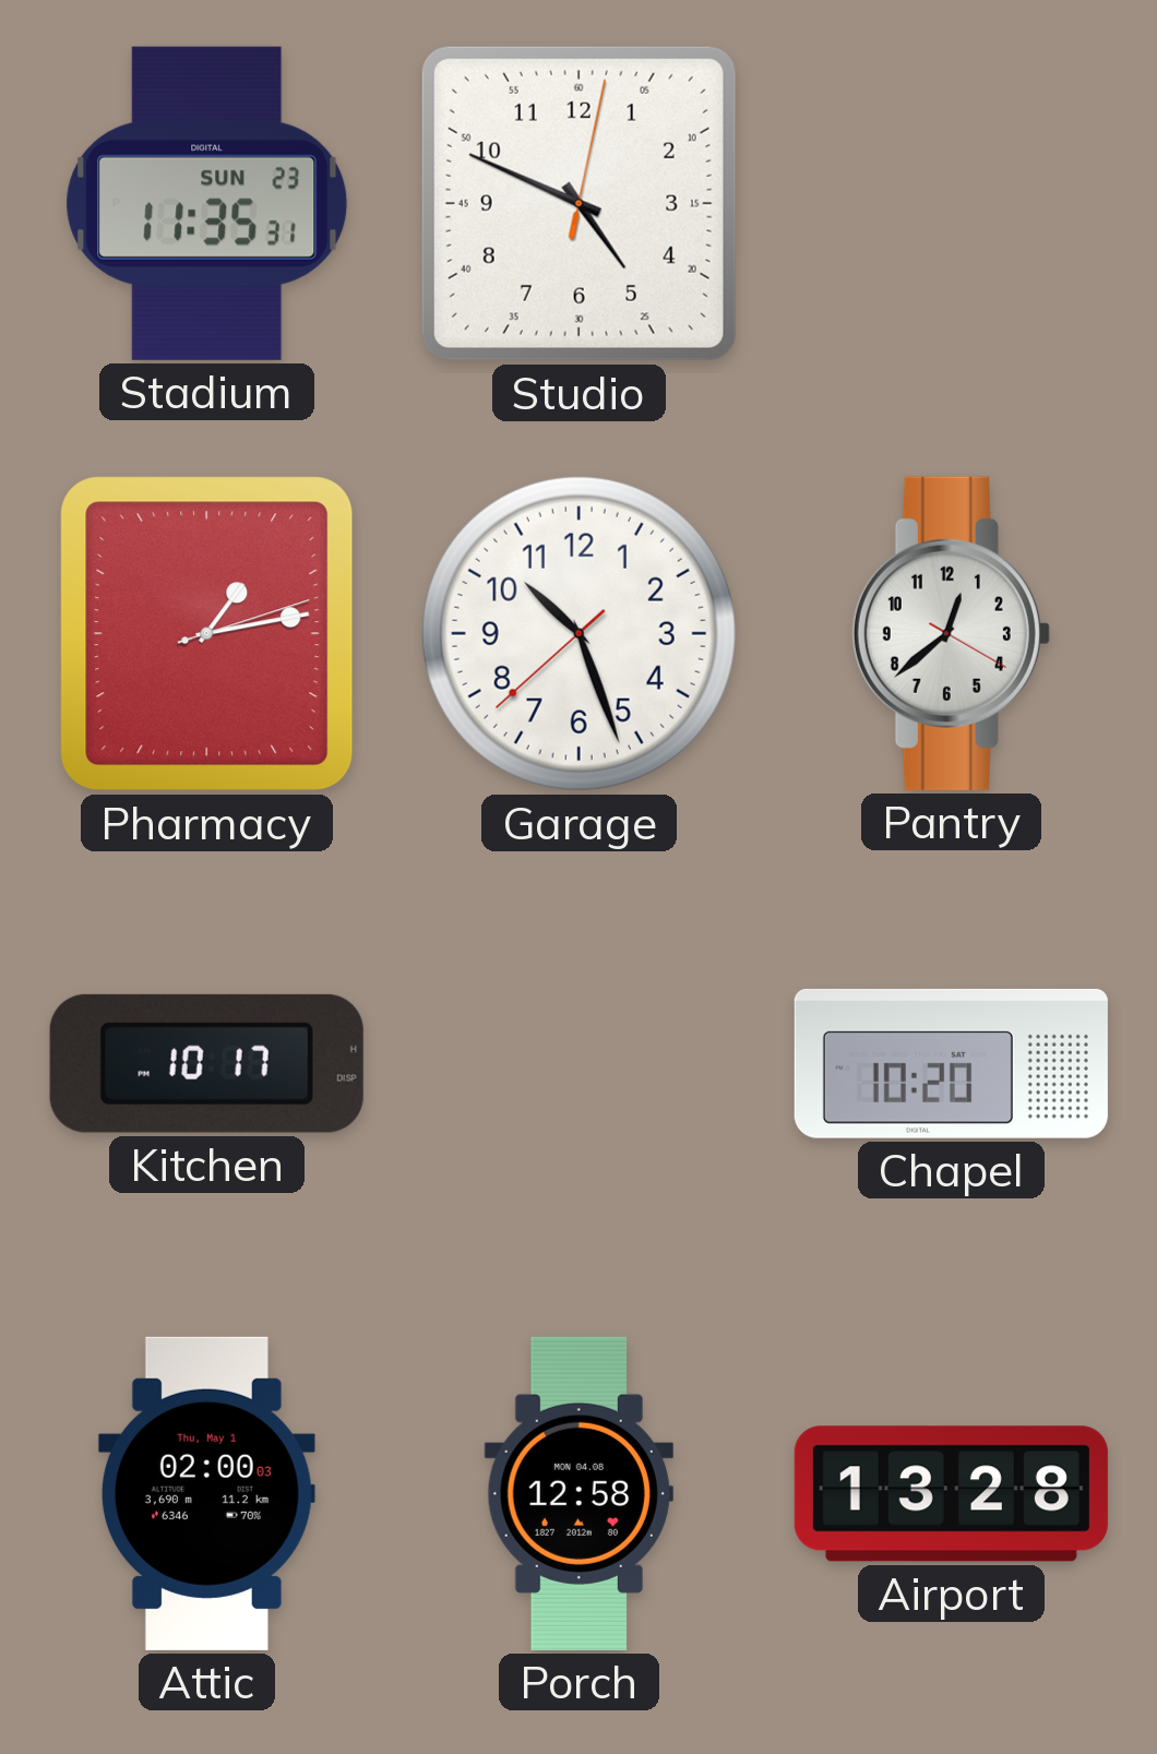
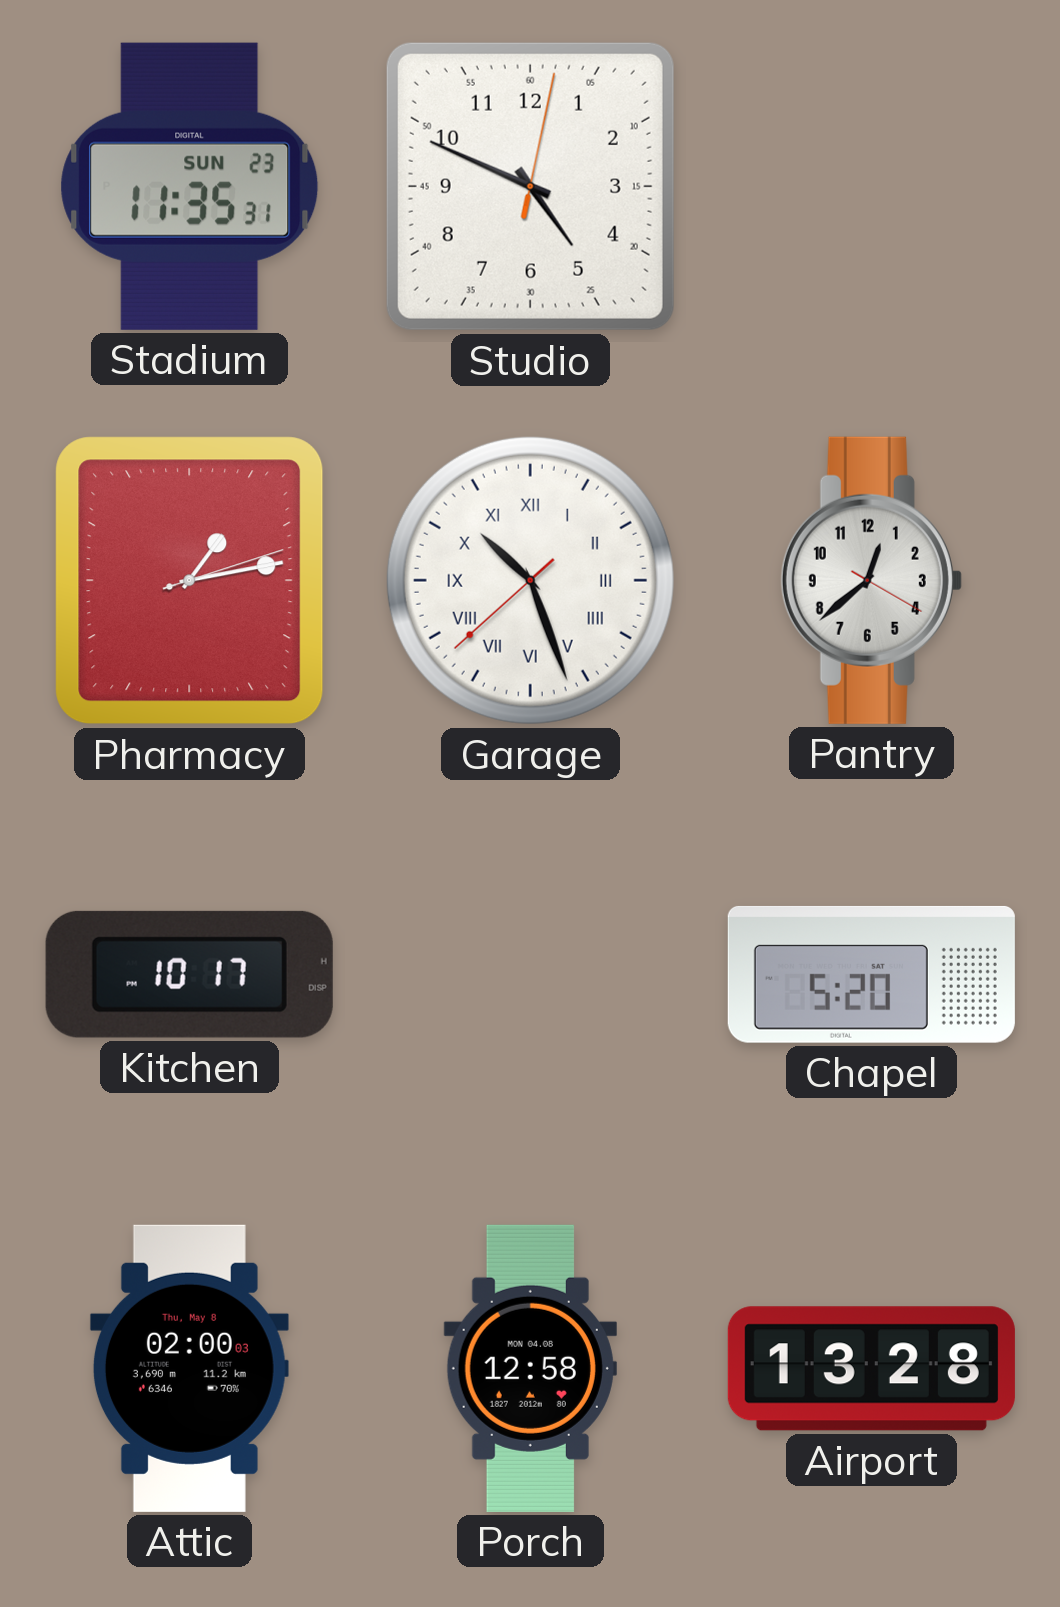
Garage numerals: Arabic -> Roman
Chapel: 10:20 -> 5:20
Attic date: Thu, May 1 -> Thu, May 8
